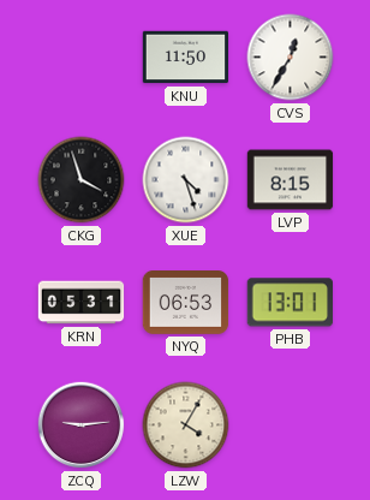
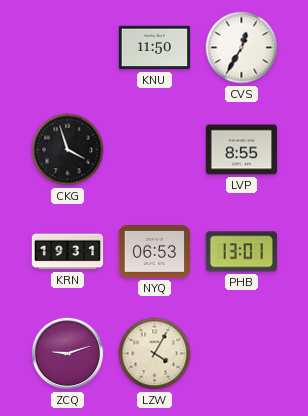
XUE: 4:27 -> none
LVP: 8:15 -> 8:55
KRN: 05:31 -> 19:31
ZCQ: 9:14 -> 9:12
